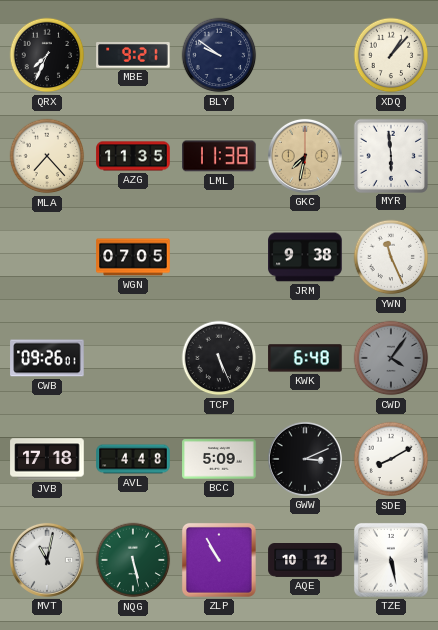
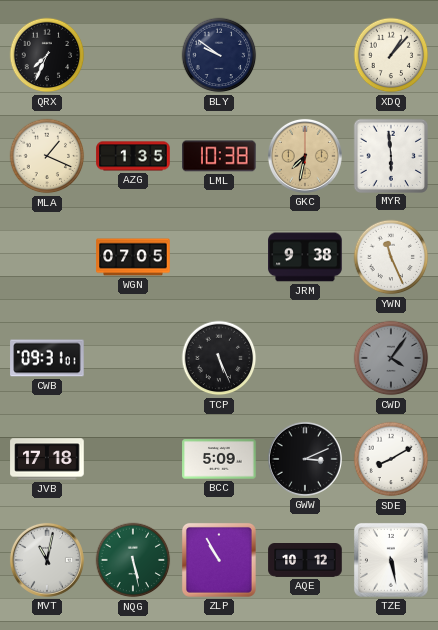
MBE: 9:21 -> none
MLA: 7:23 -> 1:19
AZG: 11:35 -> 1:35
LML: 11:38 -> 10:38
CWB: 09:26 -> 09:31
KWK: 6:48 -> none
AVL: 4:48 -> none
